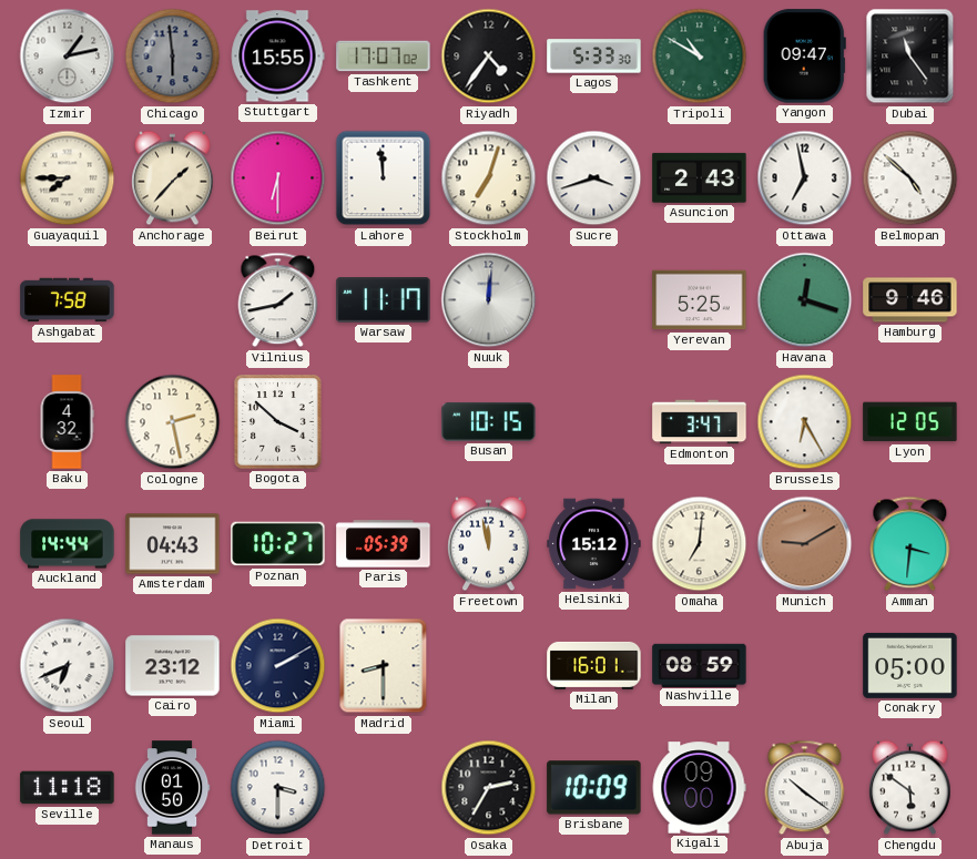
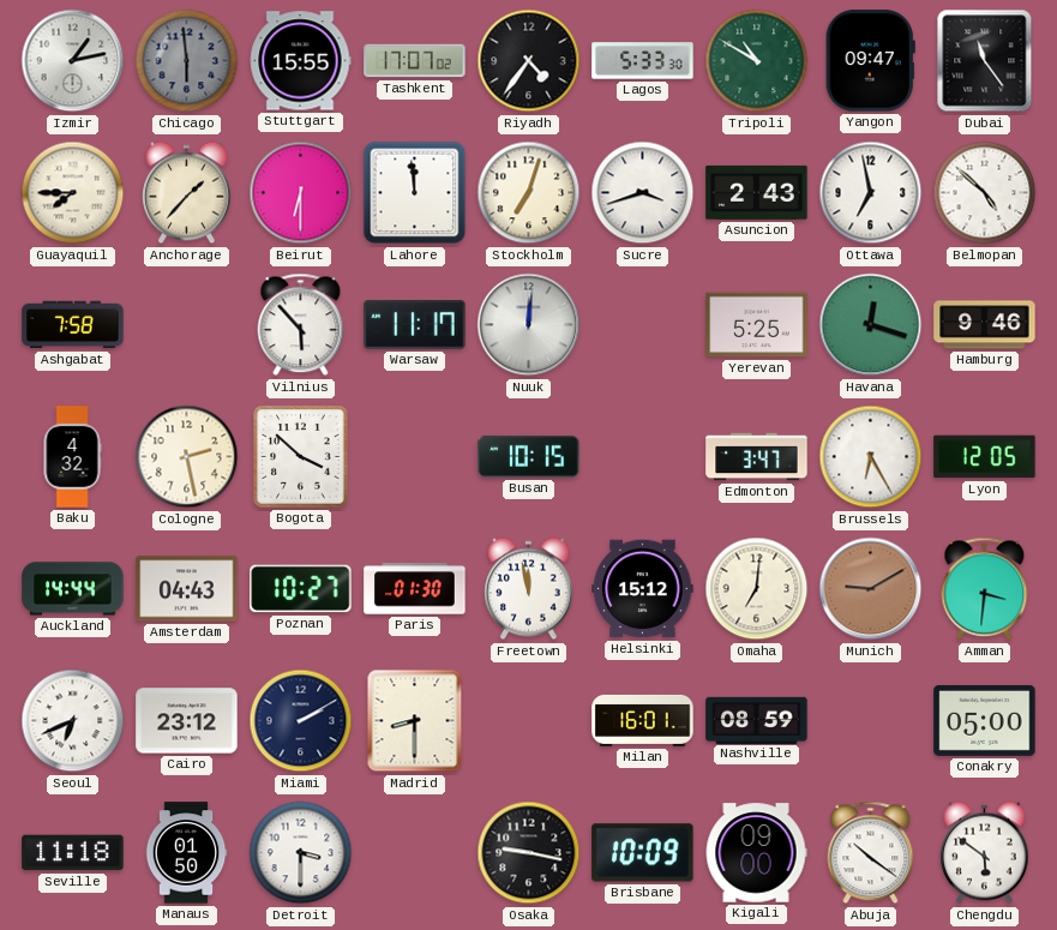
Vilnius: 1:43 -> 5:53
Paris: 05:39 -> 01:30
Osaka: 2:35 -> 9:17
